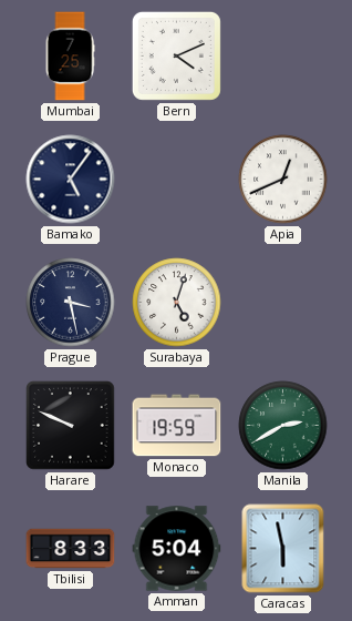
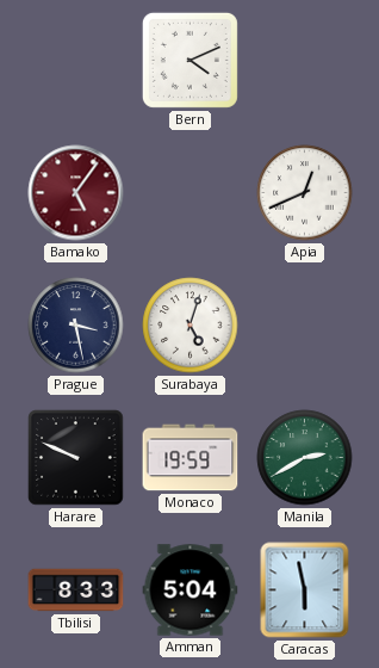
Mumbai: 7:25 -> none
Bamako dial: navy -> burgundy
